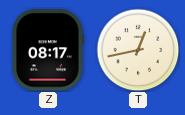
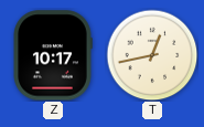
Z: 08:17 -> 10:17
